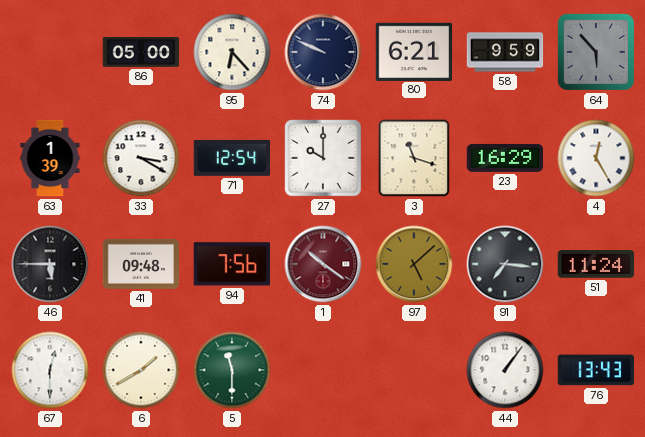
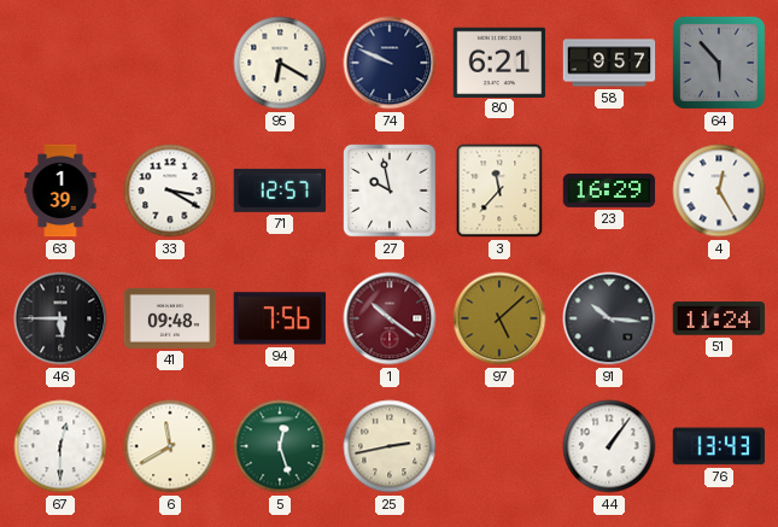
86: 05:00 -> none
95: 6:23 -> 6:20
58: 9:59 -> 9:57
71: 12:54 -> 12:57
27: 10:00 -> 9:58
3: 11:18 -> 11:37
91: 7:16 -> 10:16
6: 1:40 -> 11:40
5: 11:30 -> 12:27
25: none -> 2:43
